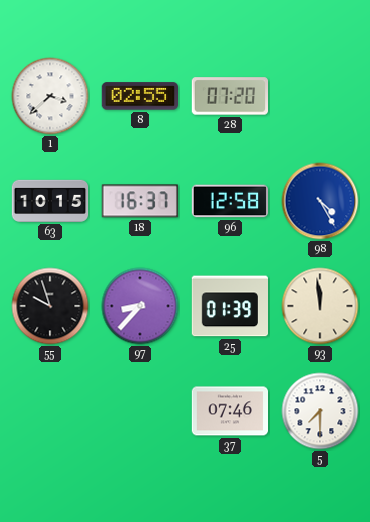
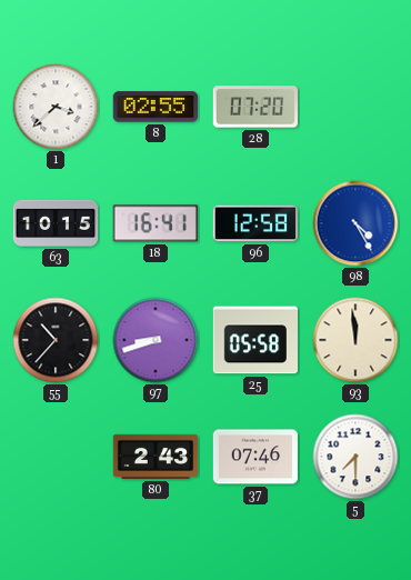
18: 16:37 -> 16:41
55: 9:57 -> 10:37
97: 8:37 -> 8:42
25: 01:39 -> 05:58
80: none -> 2:43
